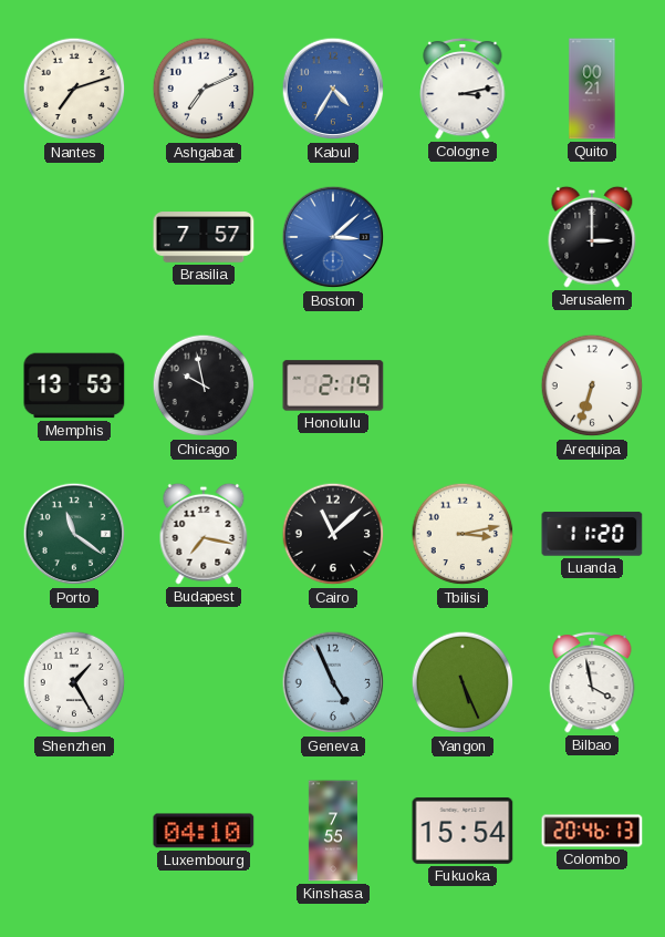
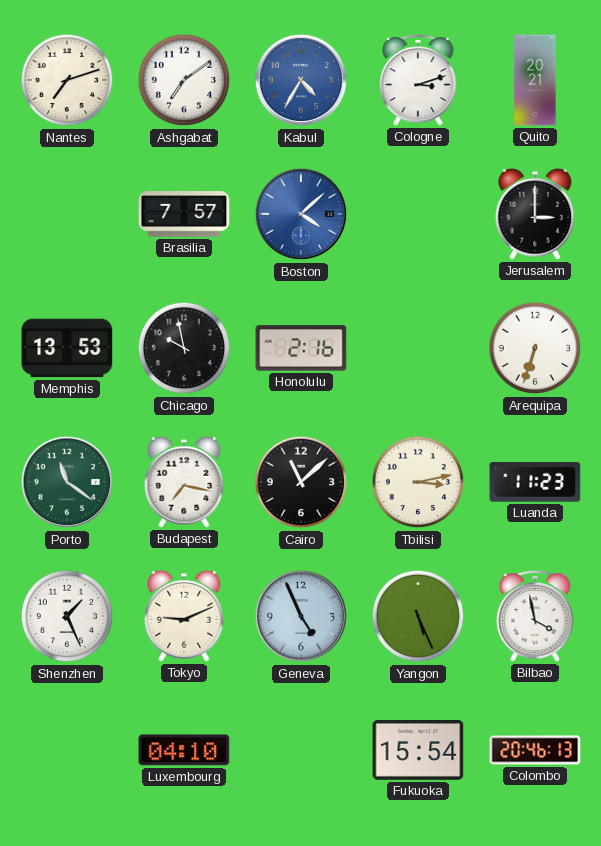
Ashgabat: 7:11 -> 7:09
Cologne: 3:13 -> 3:12
Quito: 00:21 -> 20:21
Boston: 3:08 -> 4:08
Honolulu: 2:19 -> 2:16
Luanda: 11:20 -> 11:23
Shenzhen: 1:25 -> 1:26
Tokyo: none -> 9:11
Kinshasa: 7:55 -> none
